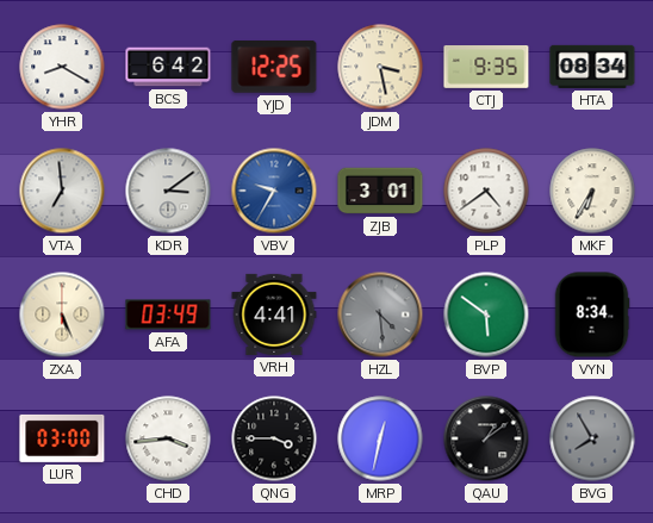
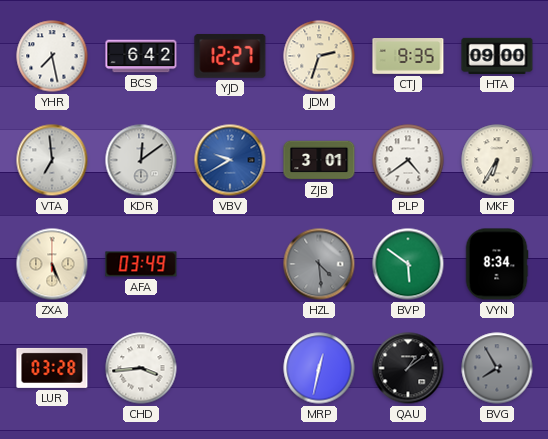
YHR: 8:20 -> 7:28
YJD: 12:25 -> 12:27
JDM: 3:28 -> 2:33
HTA: 08:34 -> 09:00
KDR: 3:09 -> 12:09
VBV: 9:35 -> 9:40
VRH: 4:41 -> none
LUR: 03:00 -> 03:28
QNG: 3:45 -> none
